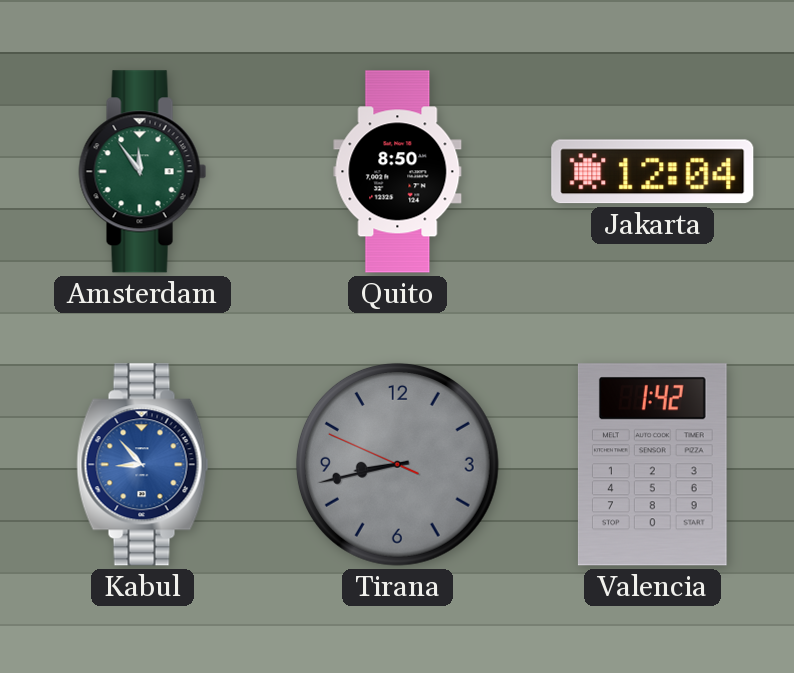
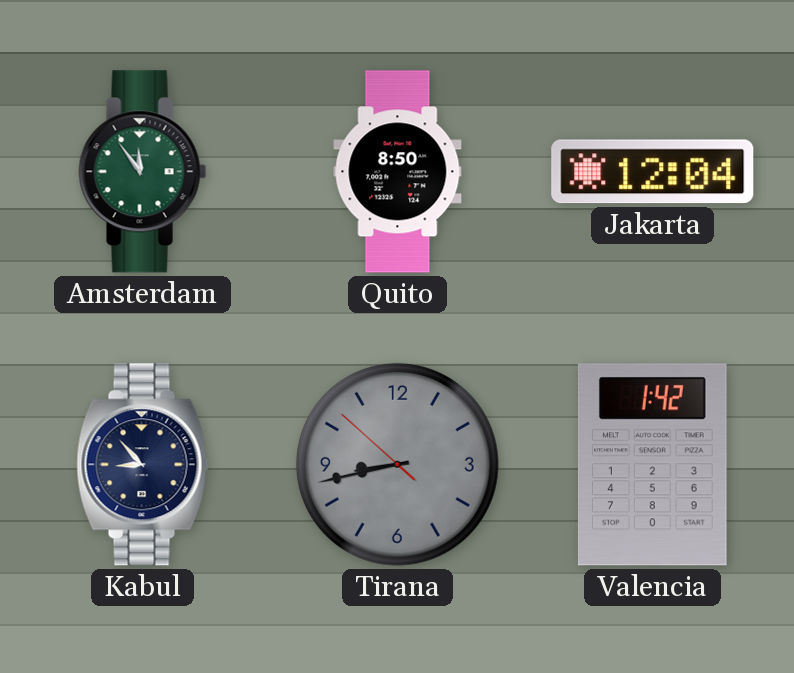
Kabul dial: blue -> navy
Tirana: 8:42:49 -> 8:42:52
